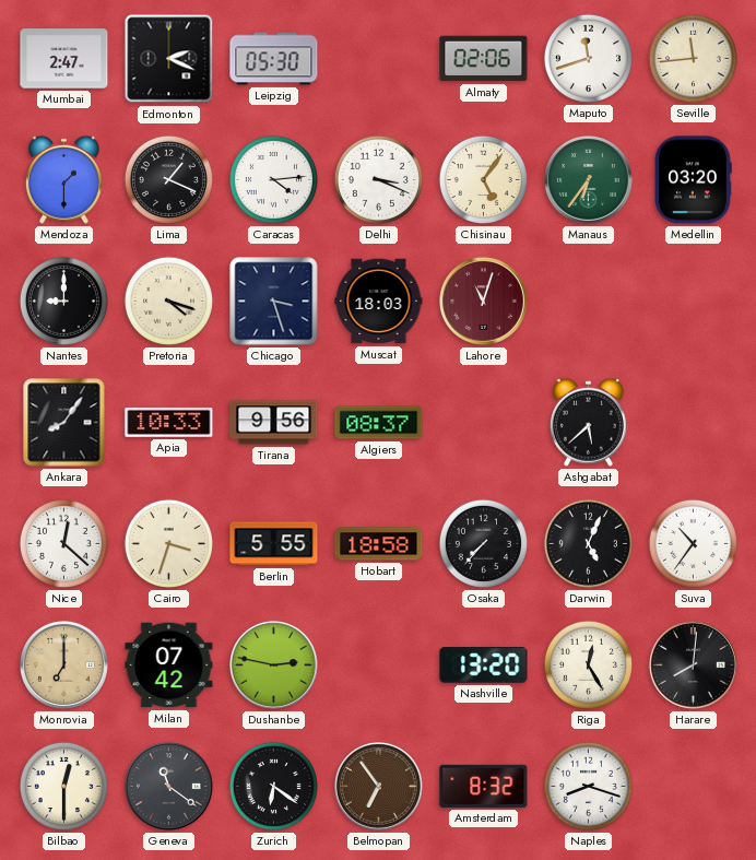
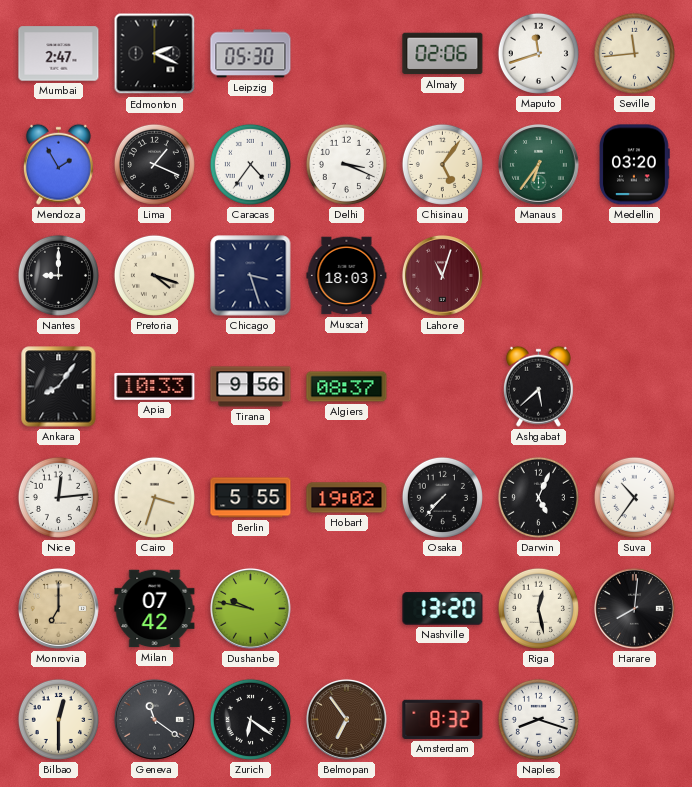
Mendoza: 1:30 -> 1:55
Caracas: 4:14 -> 4:36
Nice: 12:22 -> 12:14
Hobart: 18:58 -> 19:02
Dushanbe: 2:47 -> 9:47
Riga: 12:25 -> 12:28
